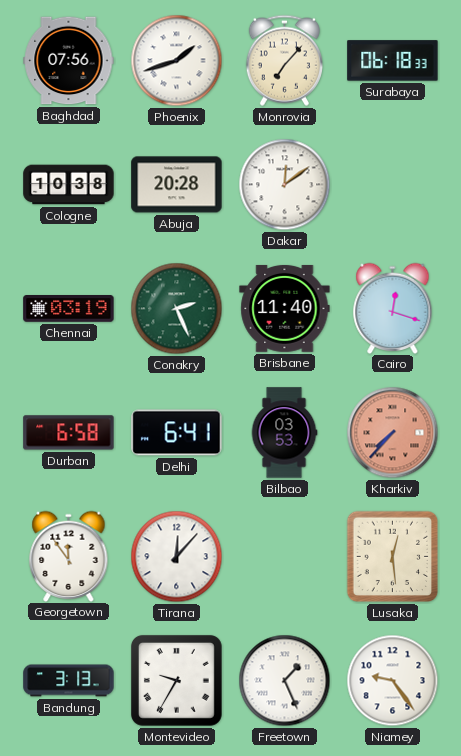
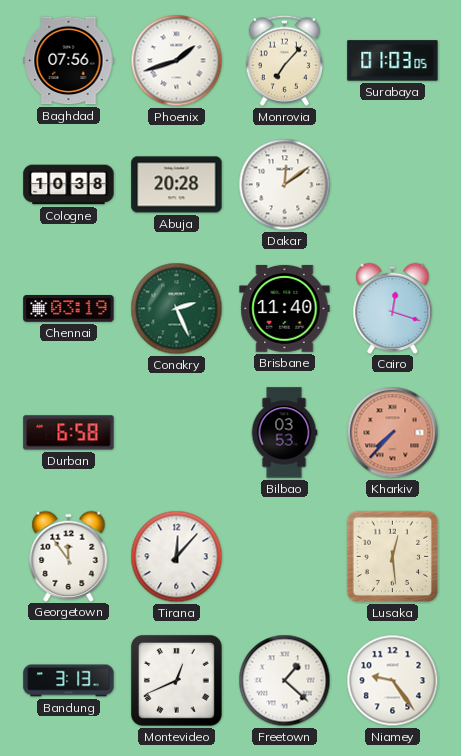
Surabaya: 06:18 -> 01:03
Delhi: 6:41 -> none
Montevideo: 9:35 -> 12:41
Freetown: 1:26 -> 1:22
